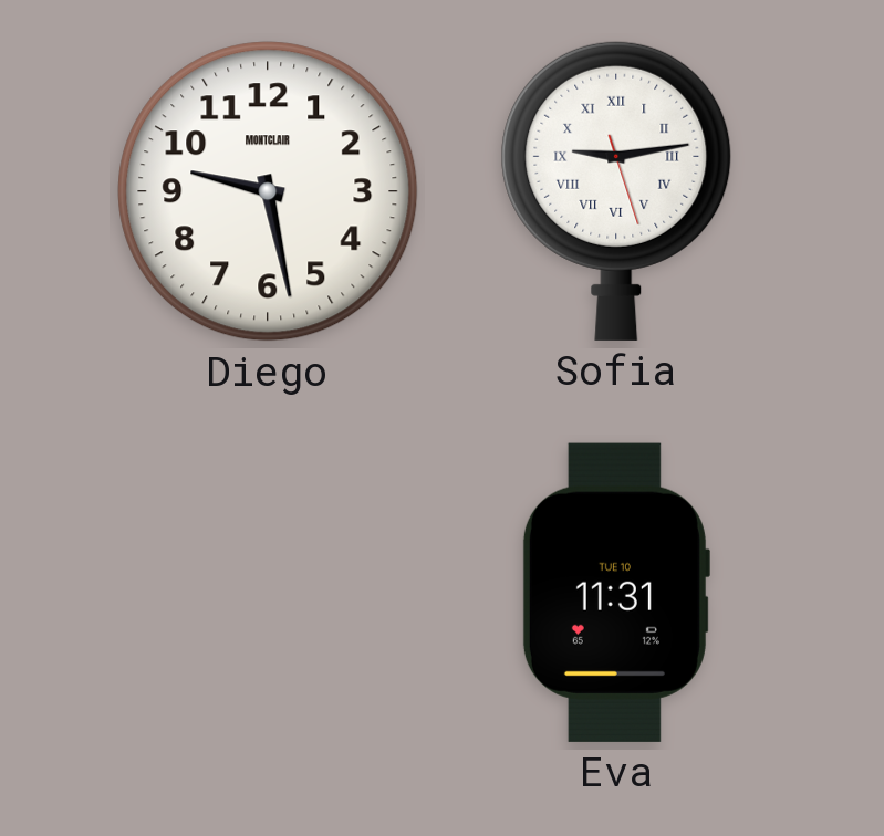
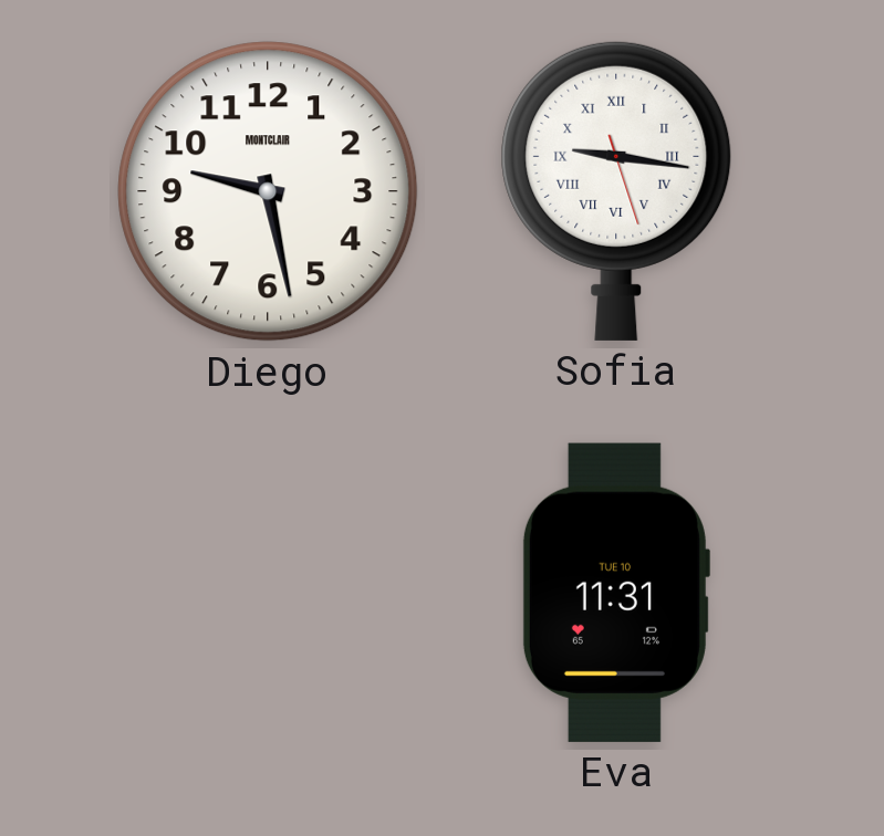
Sofia: 9:13 -> 9:16
